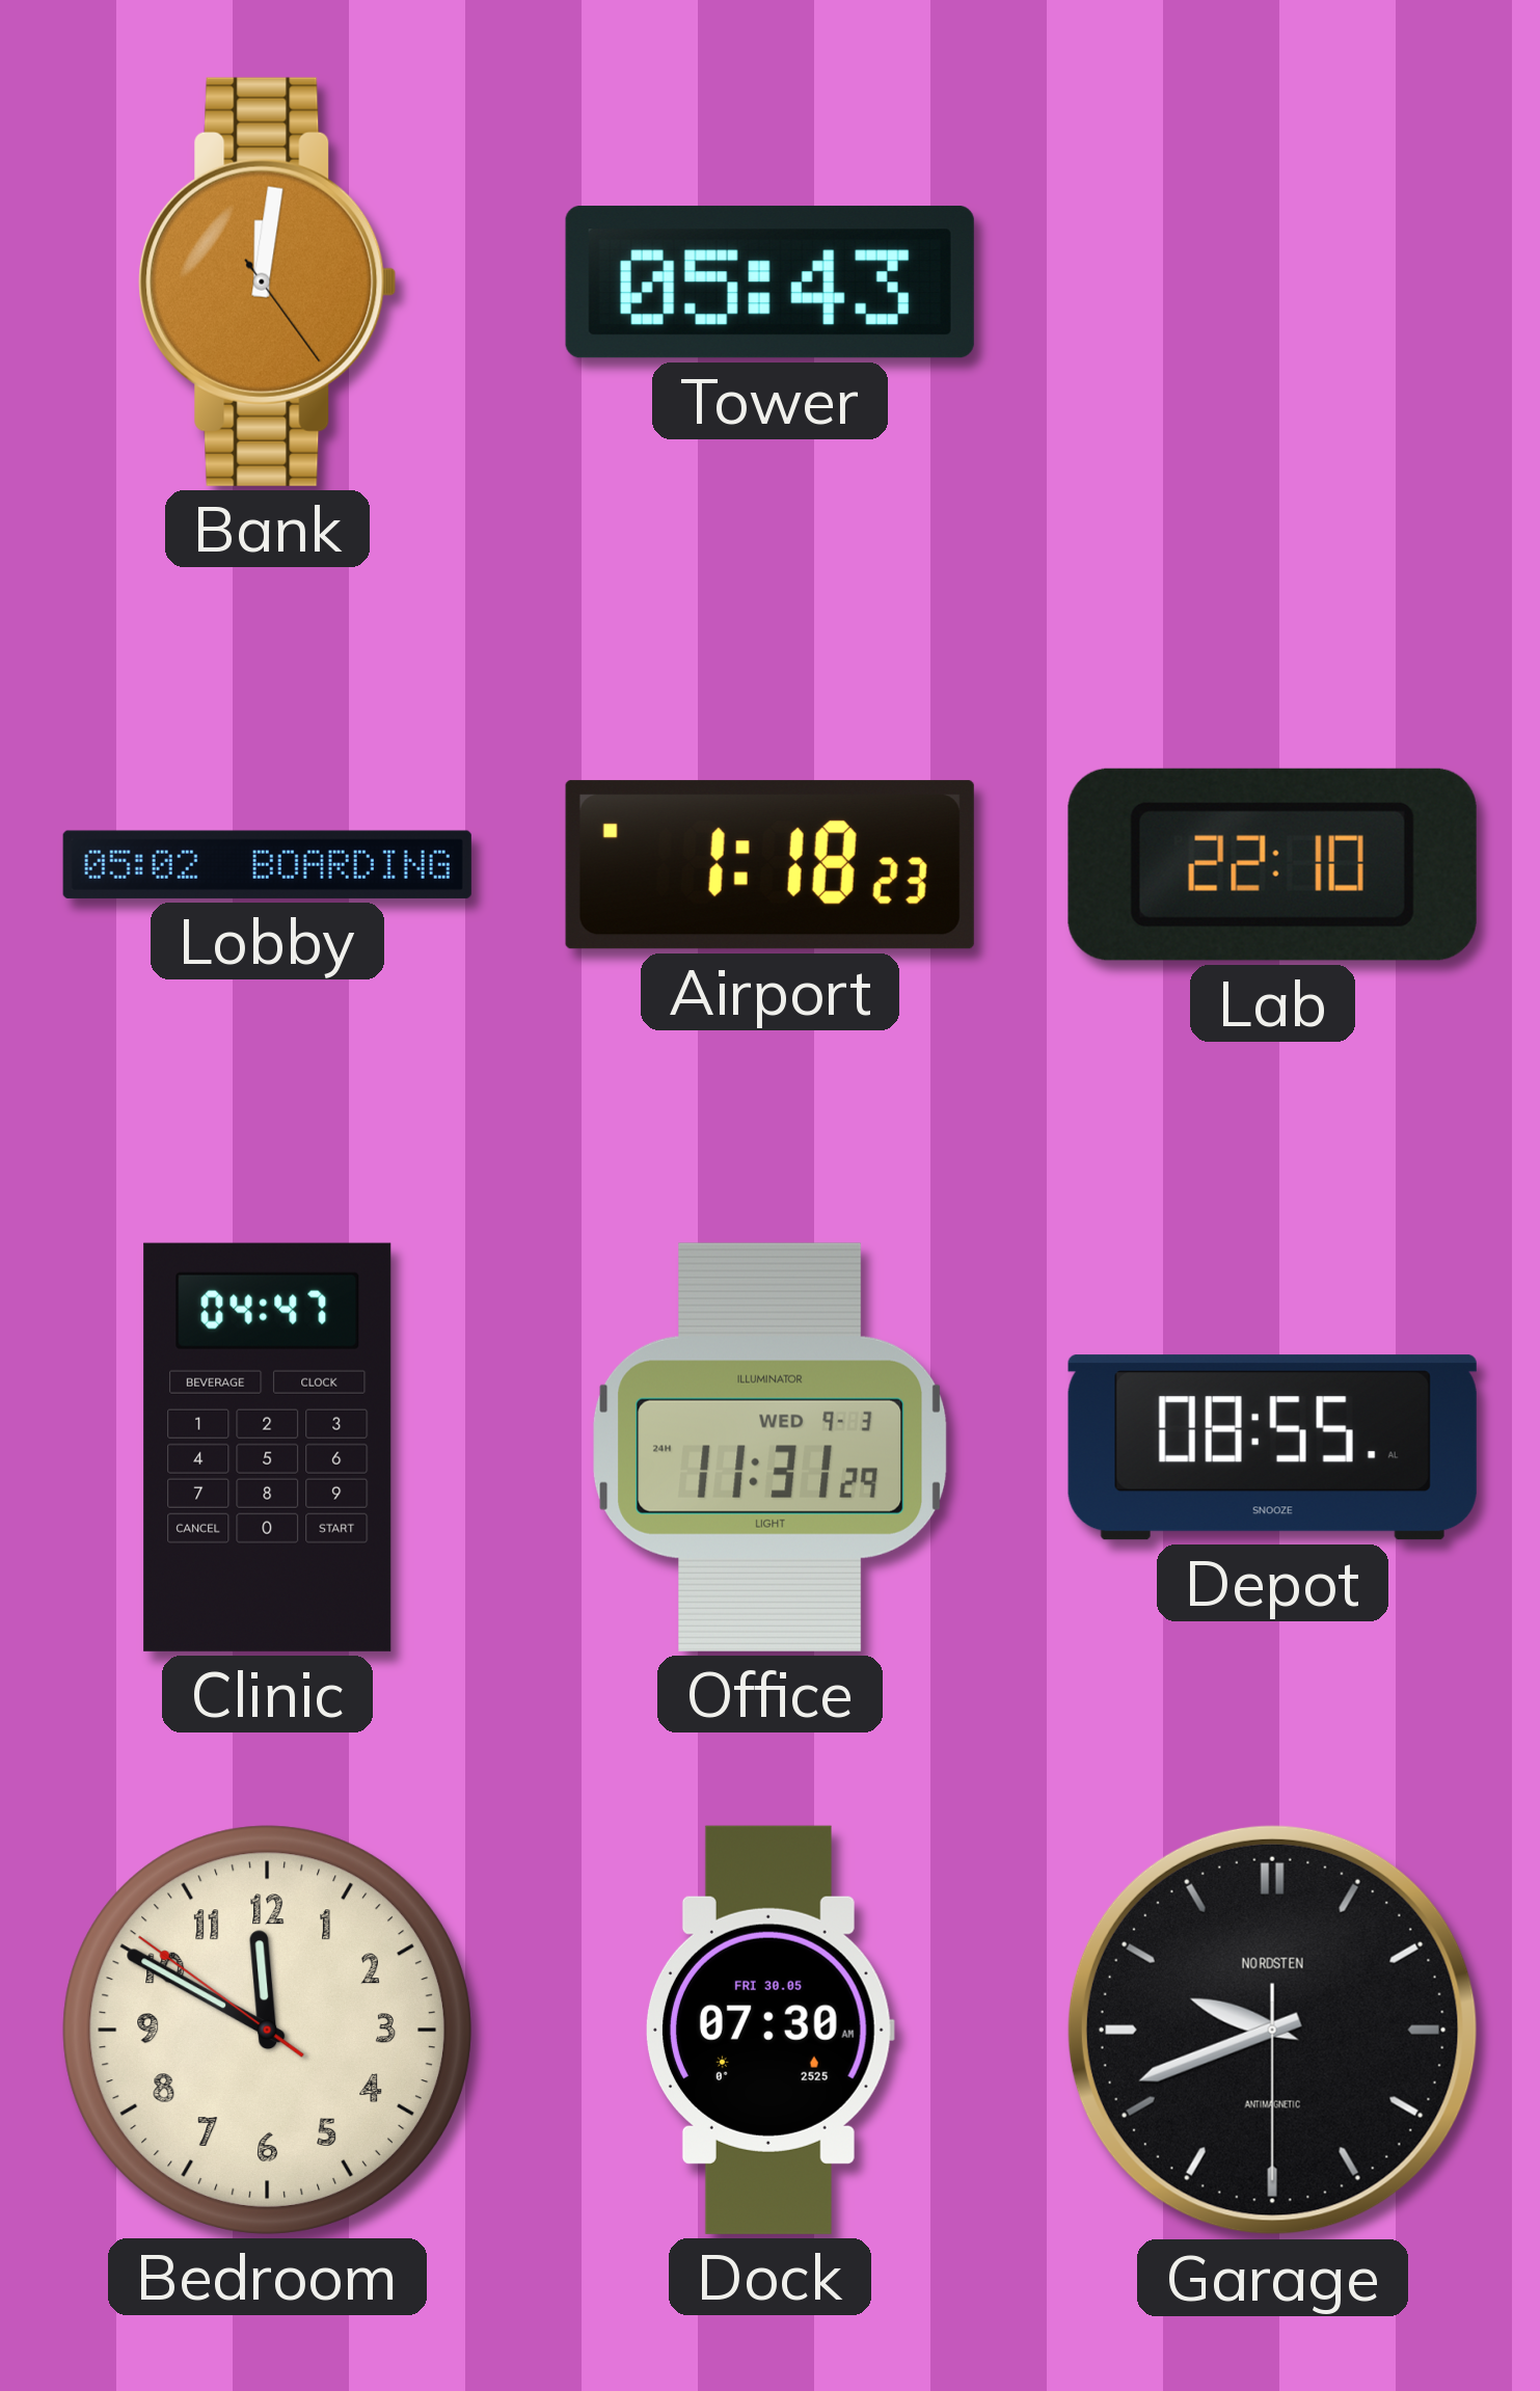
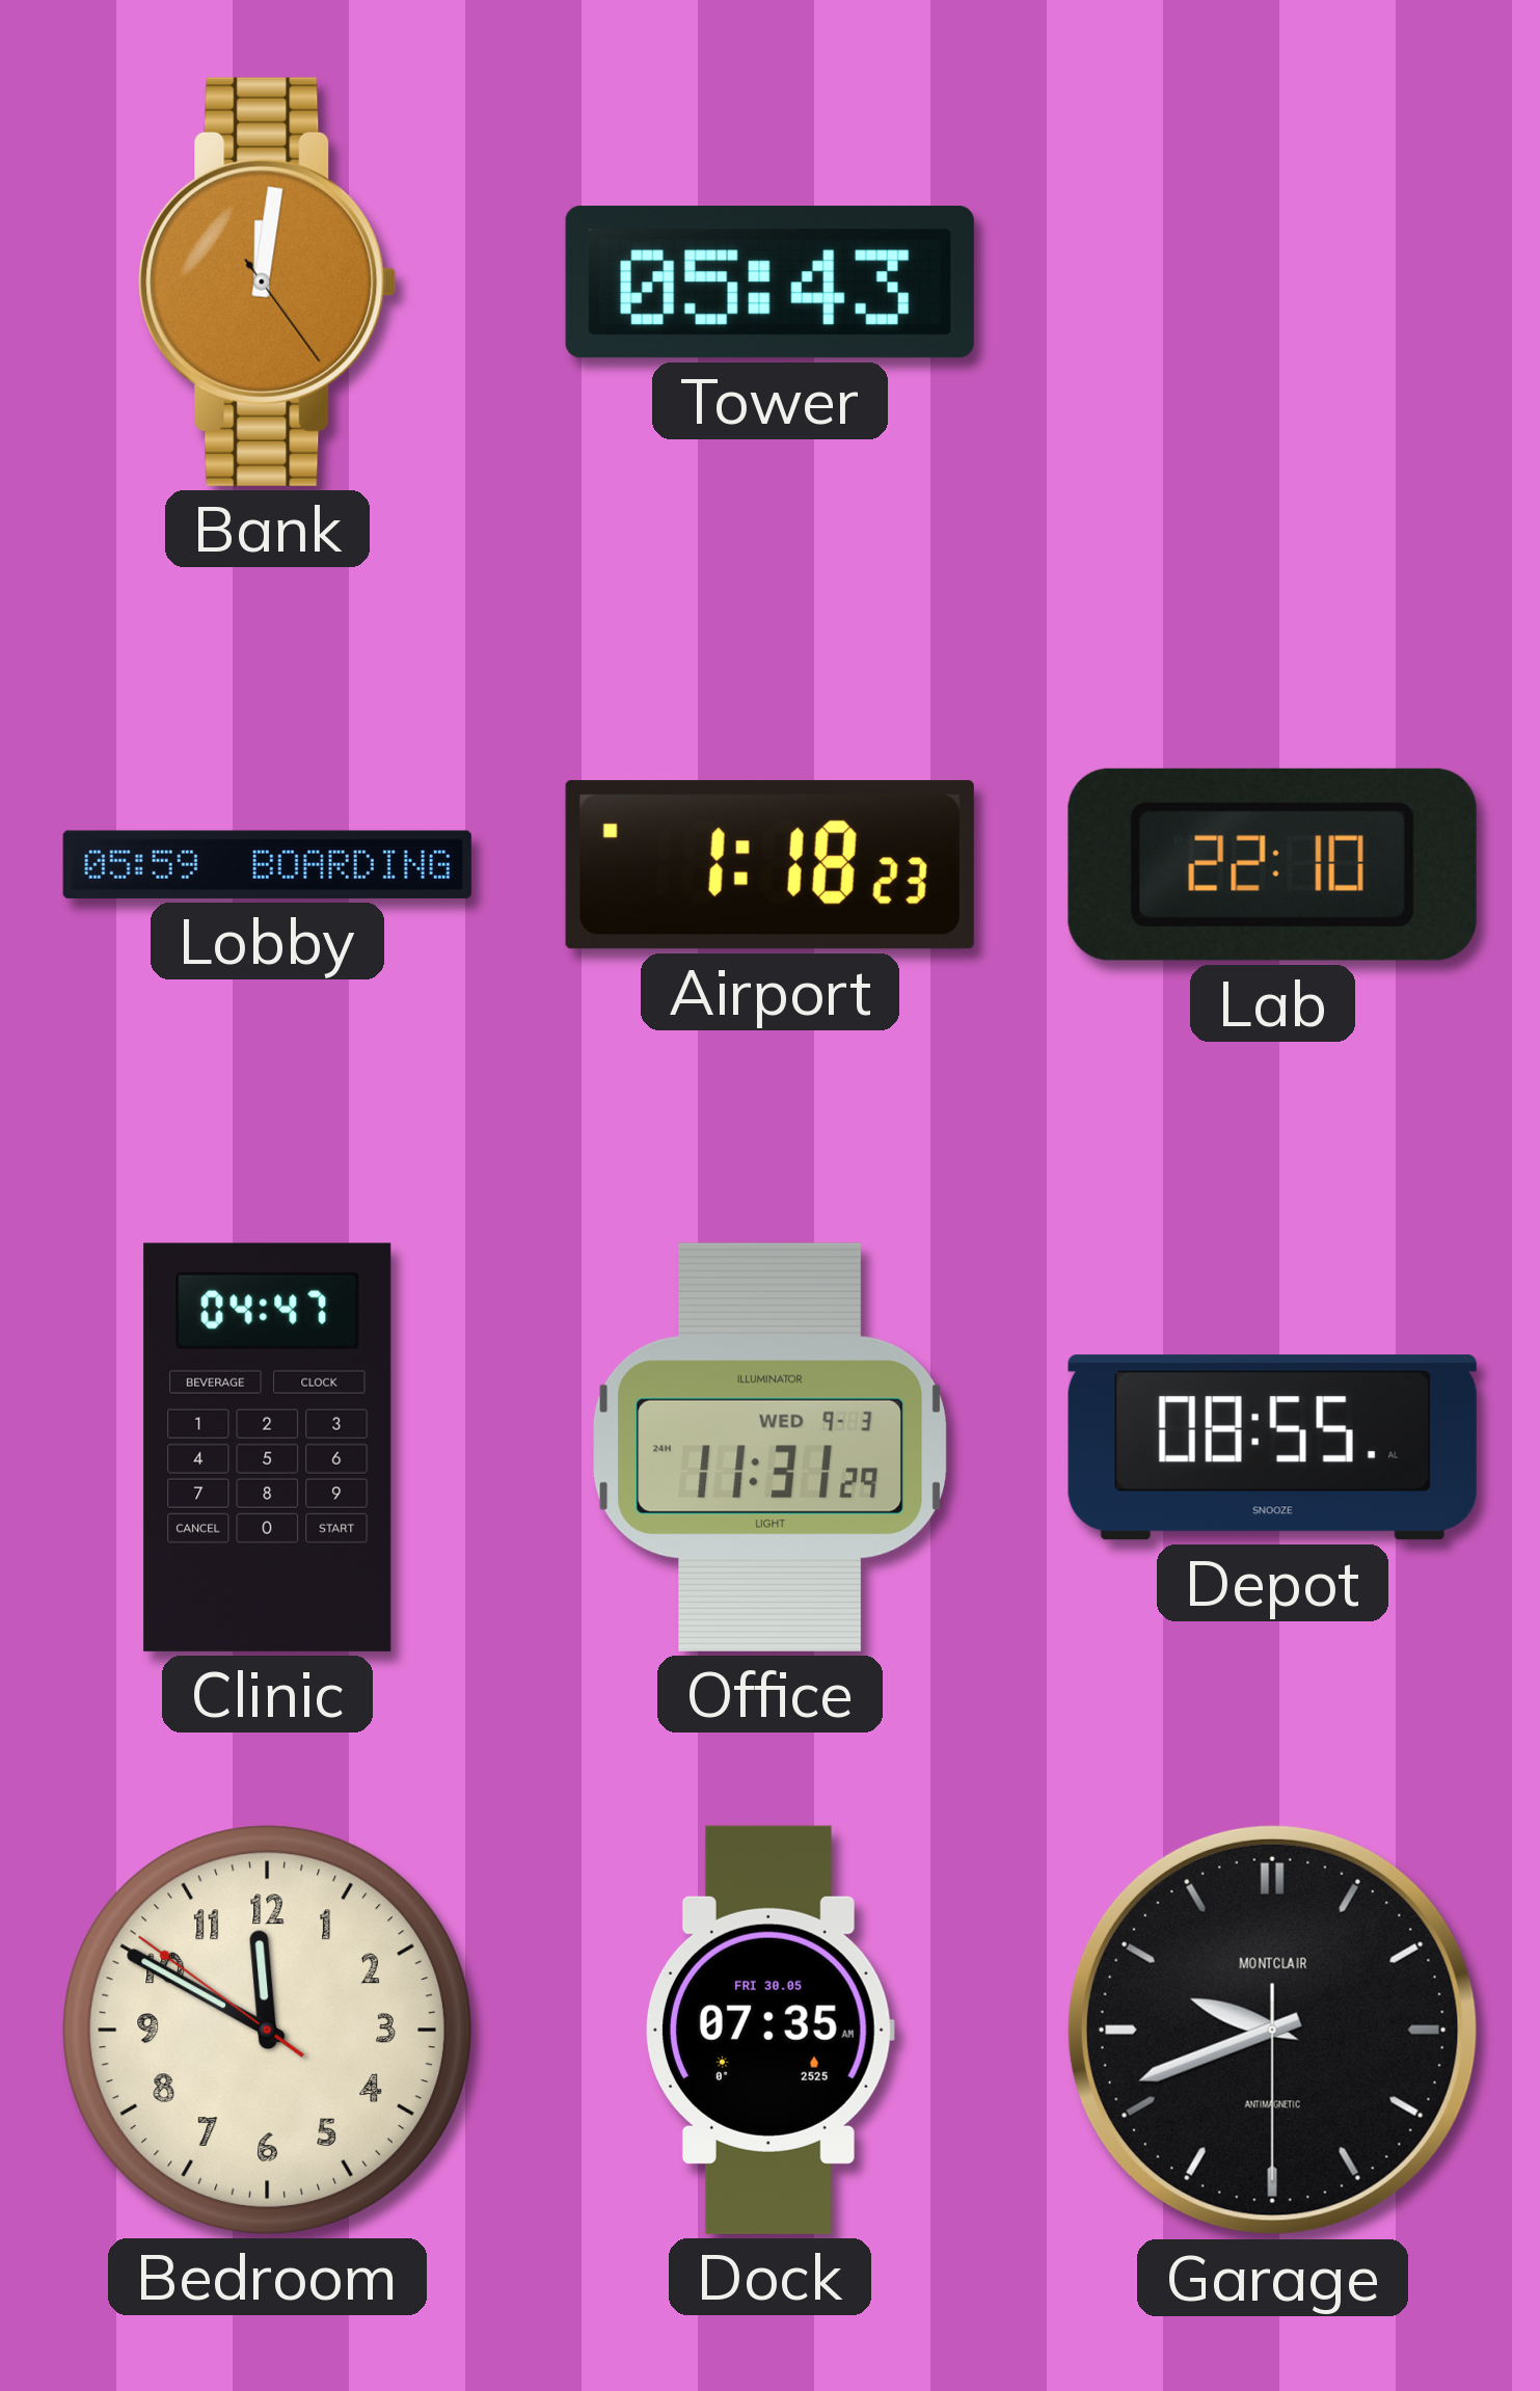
Lobby: 05:02 -> 05:59
Dock: 07:30 -> 07:35
Garage brand: NORDSTEN -> MONTCLAIR
